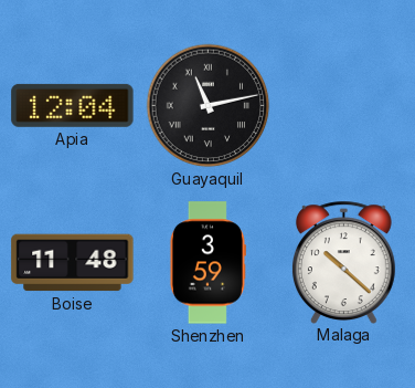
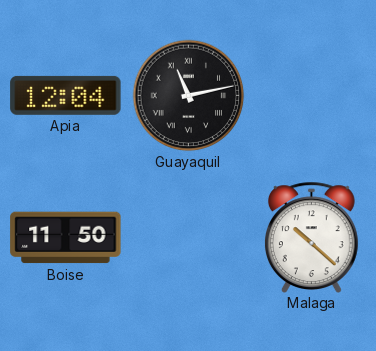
Boise: 11:48 -> 11:50
Shenzhen: 3:59 -> none
